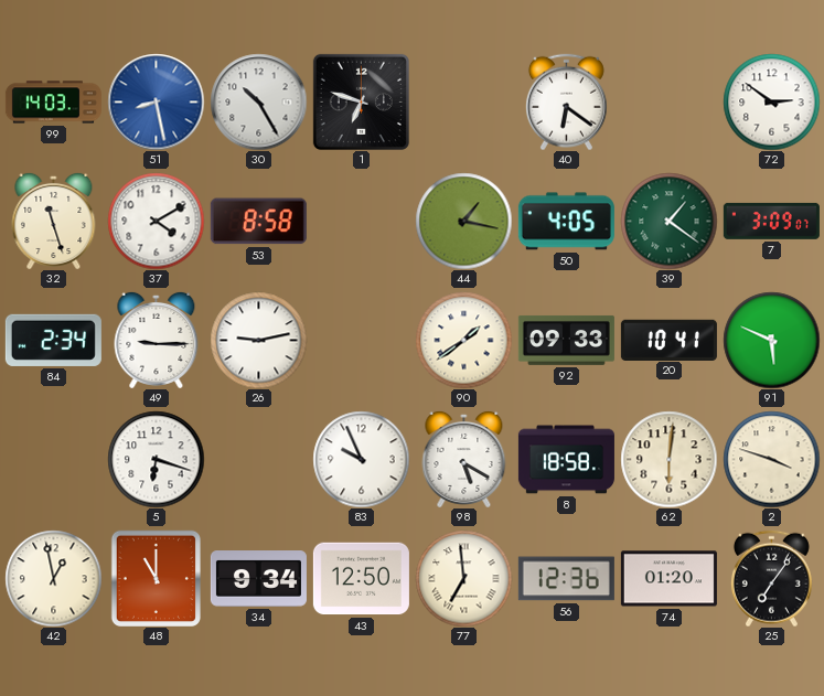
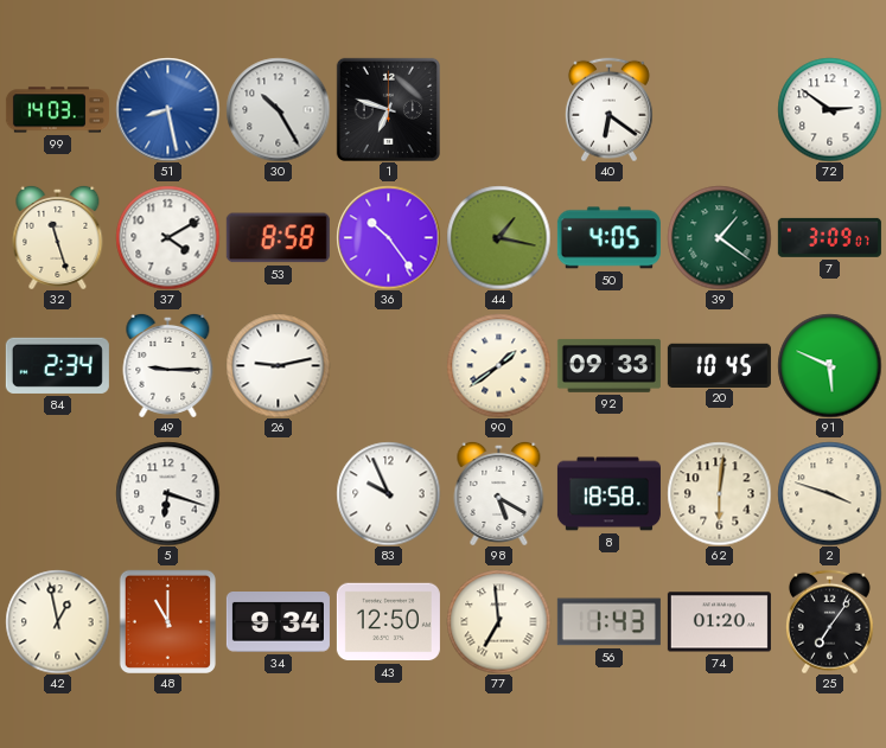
36: none -> 10:24
20: 10:41 -> 10:45
56: 12:36 -> 1:43
